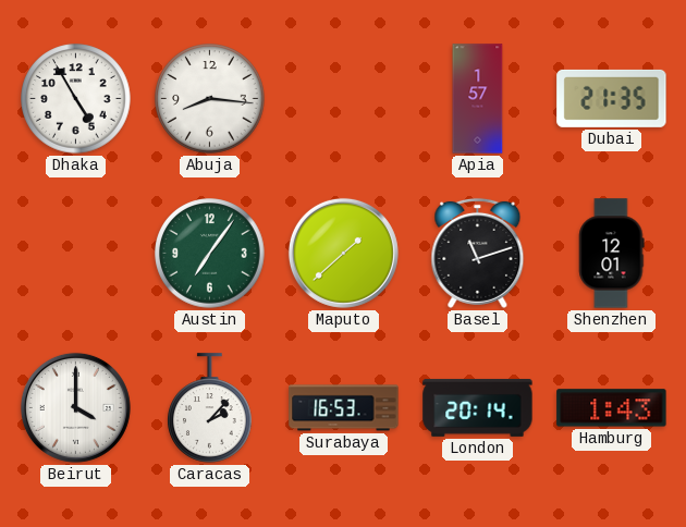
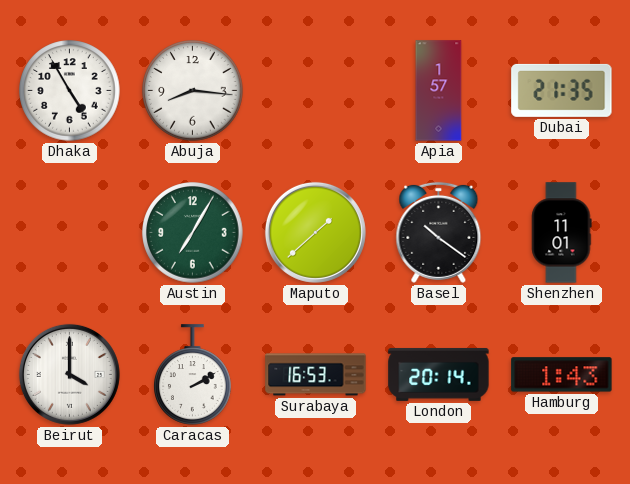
Austin: 7:06 -> 7:05
Basel: 11:12 -> 10:21
Shenzhen: 12:01 -> 11:01
Caracas: 2:07 -> 2:10
